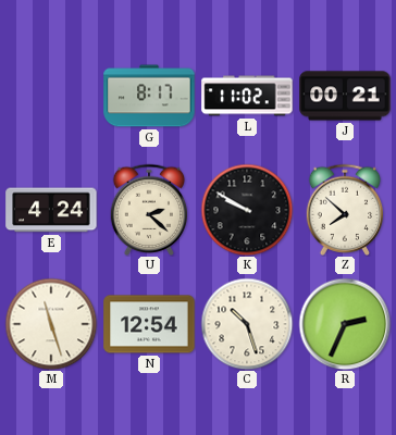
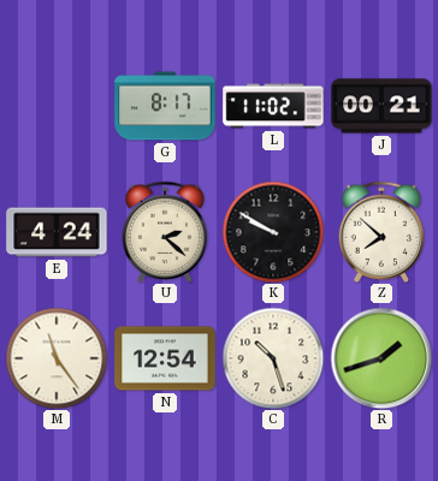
M: 11:27 -> 11:24
R: 2:34 -> 1:42
